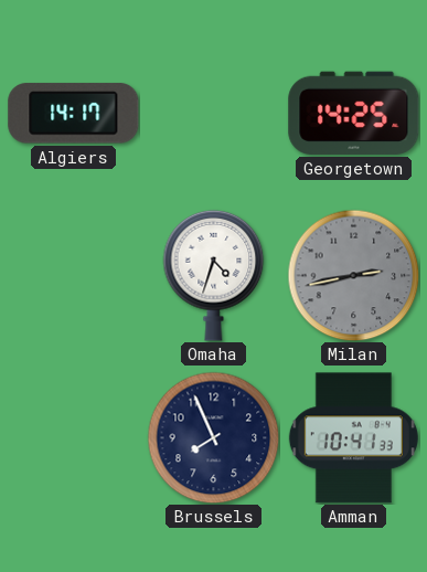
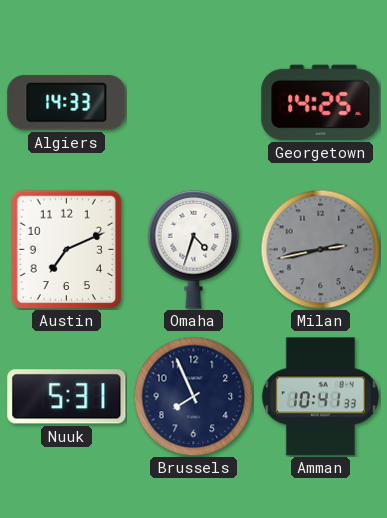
Algiers: 14:17 -> 14:33
Austin: none -> 7:11
Nuuk: none -> 5:31
